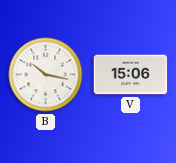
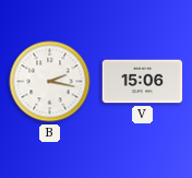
B: 10:17 -> 2:17
